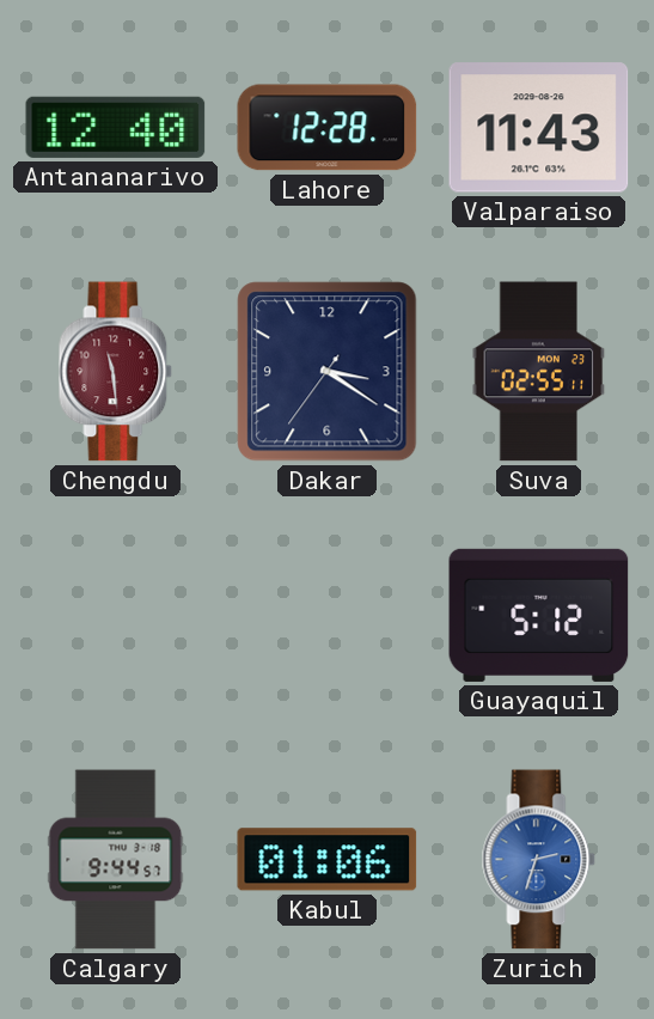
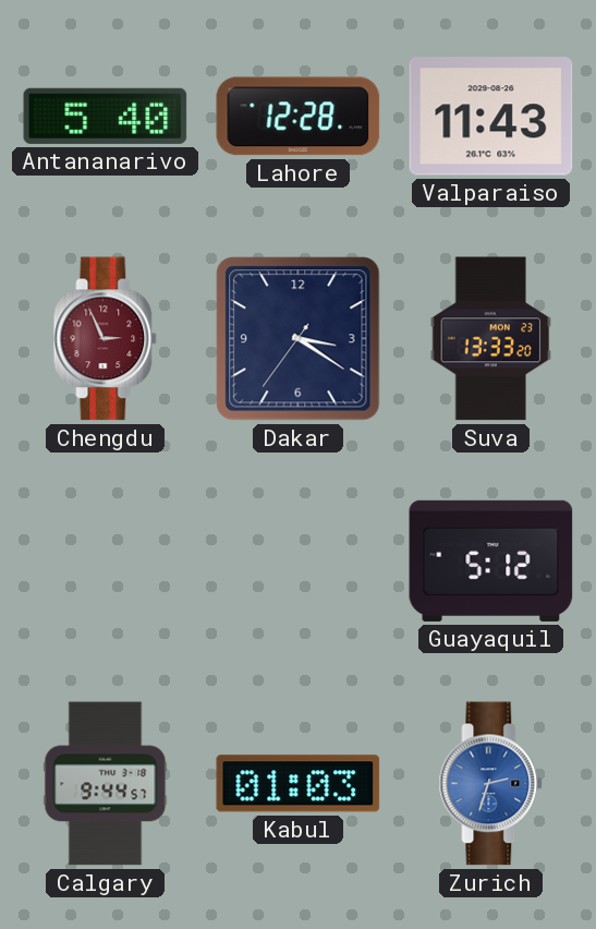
Antananarivo: 12:40 -> 5:40
Chengdu: 11:29 -> 2:56
Suva: 02:55 -> 13:33
Kabul: 01:06 -> 01:03
